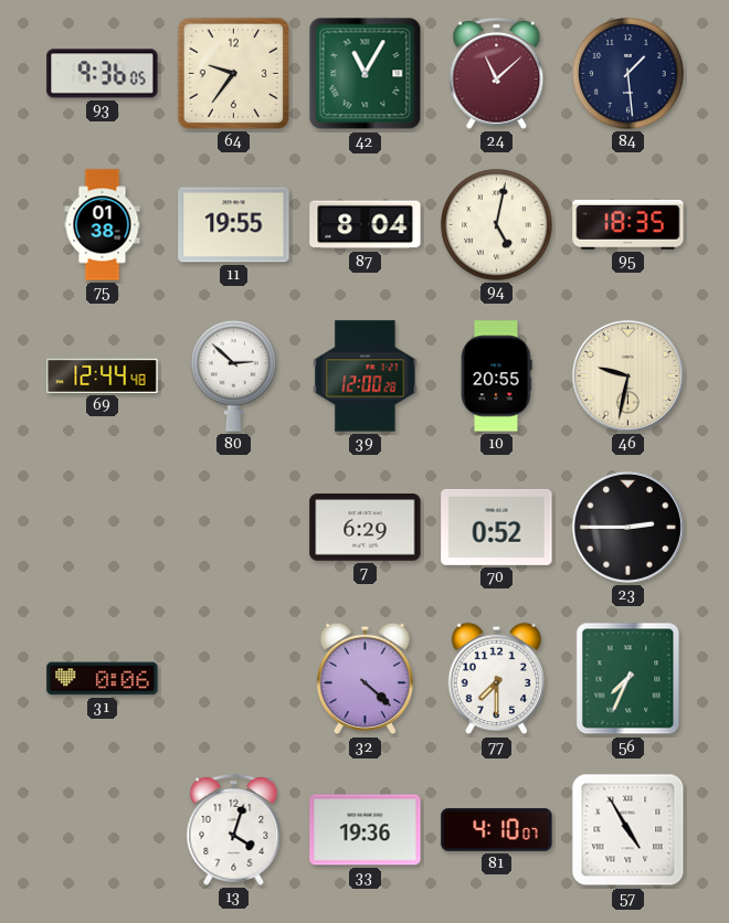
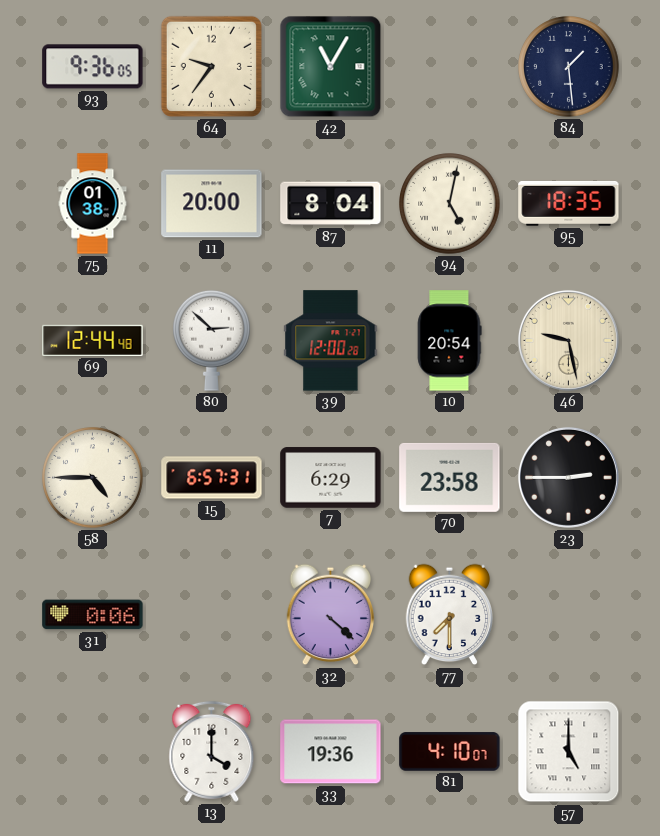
24: 11:08 -> none
11: 19:55 -> 20:00
10: 20:55 -> 20:54
46: 9:32 -> 9:28
58: none -> 4:45
15: none -> 6:57
70: 0:52 -> 23:58
56: 7:34 -> none
13: 4:03 -> 4:00
57: 4:55 -> 5:00
